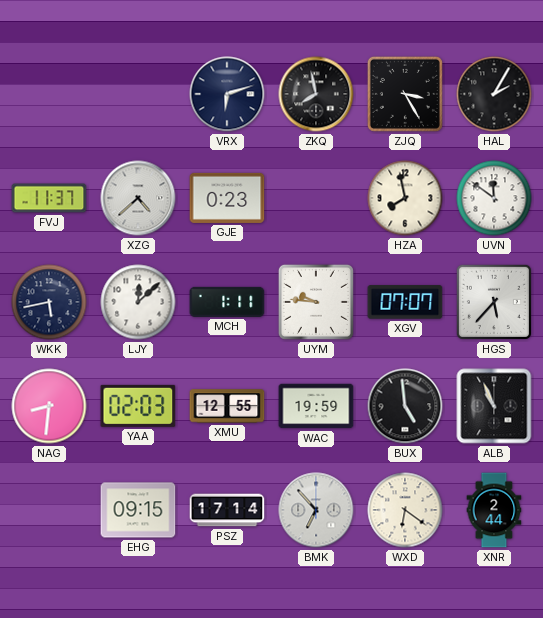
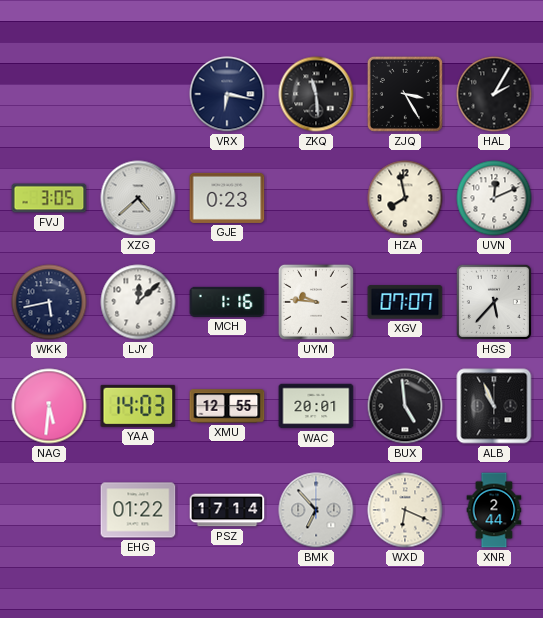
VRX: 6:12 -> 6:17
ZKQ: 7:58 -> 11:29
FVJ: 11:37 -> 3:05
UVN: 11:51 -> 12:11
MCH: 1:11 -> 1:16
NAG: 8:31 -> 5:31
YAA: 02:03 -> 14:03
WAC: 19:59 -> 20:01
EHG: 09:15 -> 01:22
WXD: 6:21 -> 6:19
